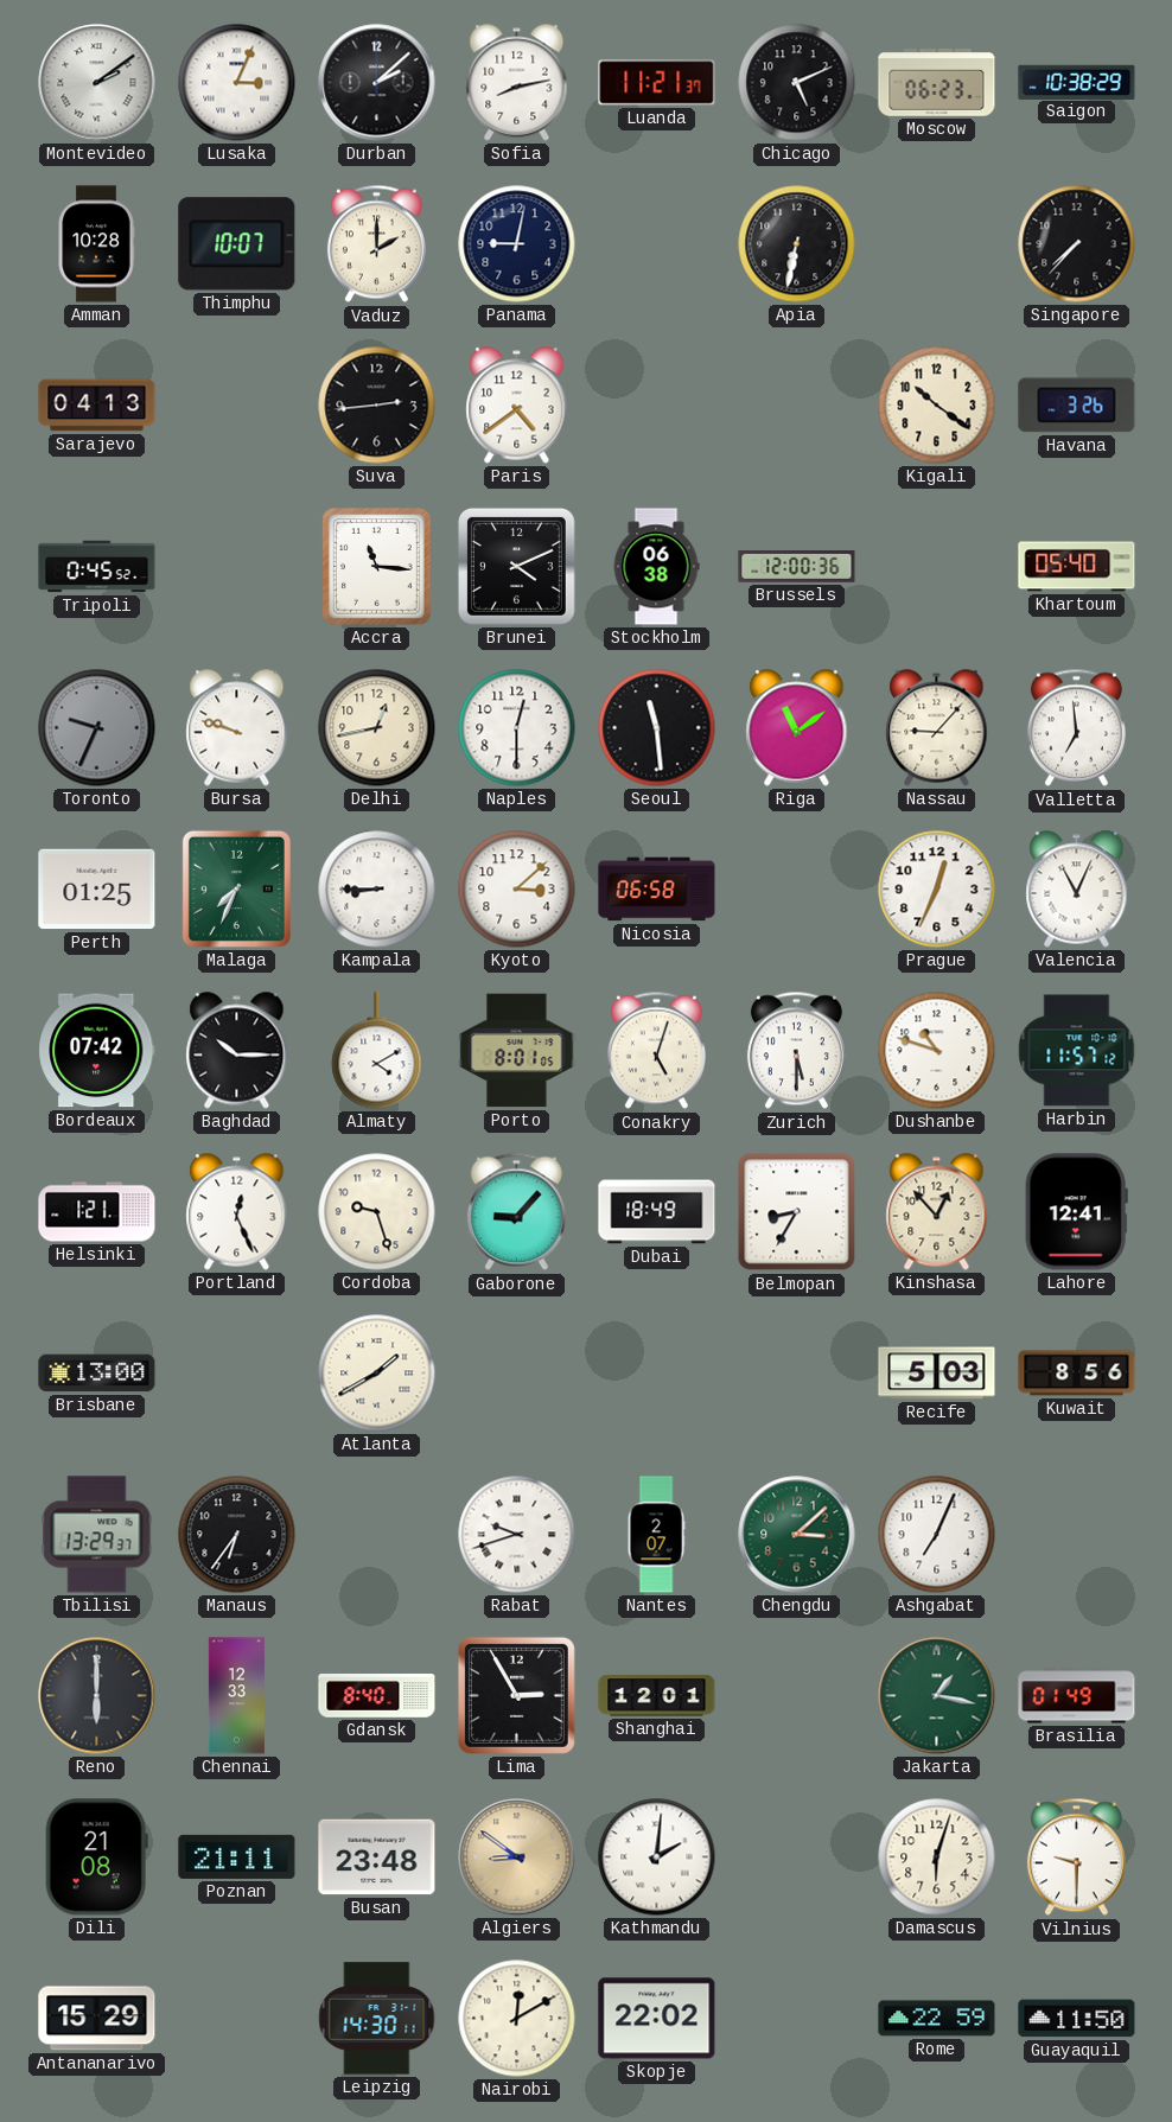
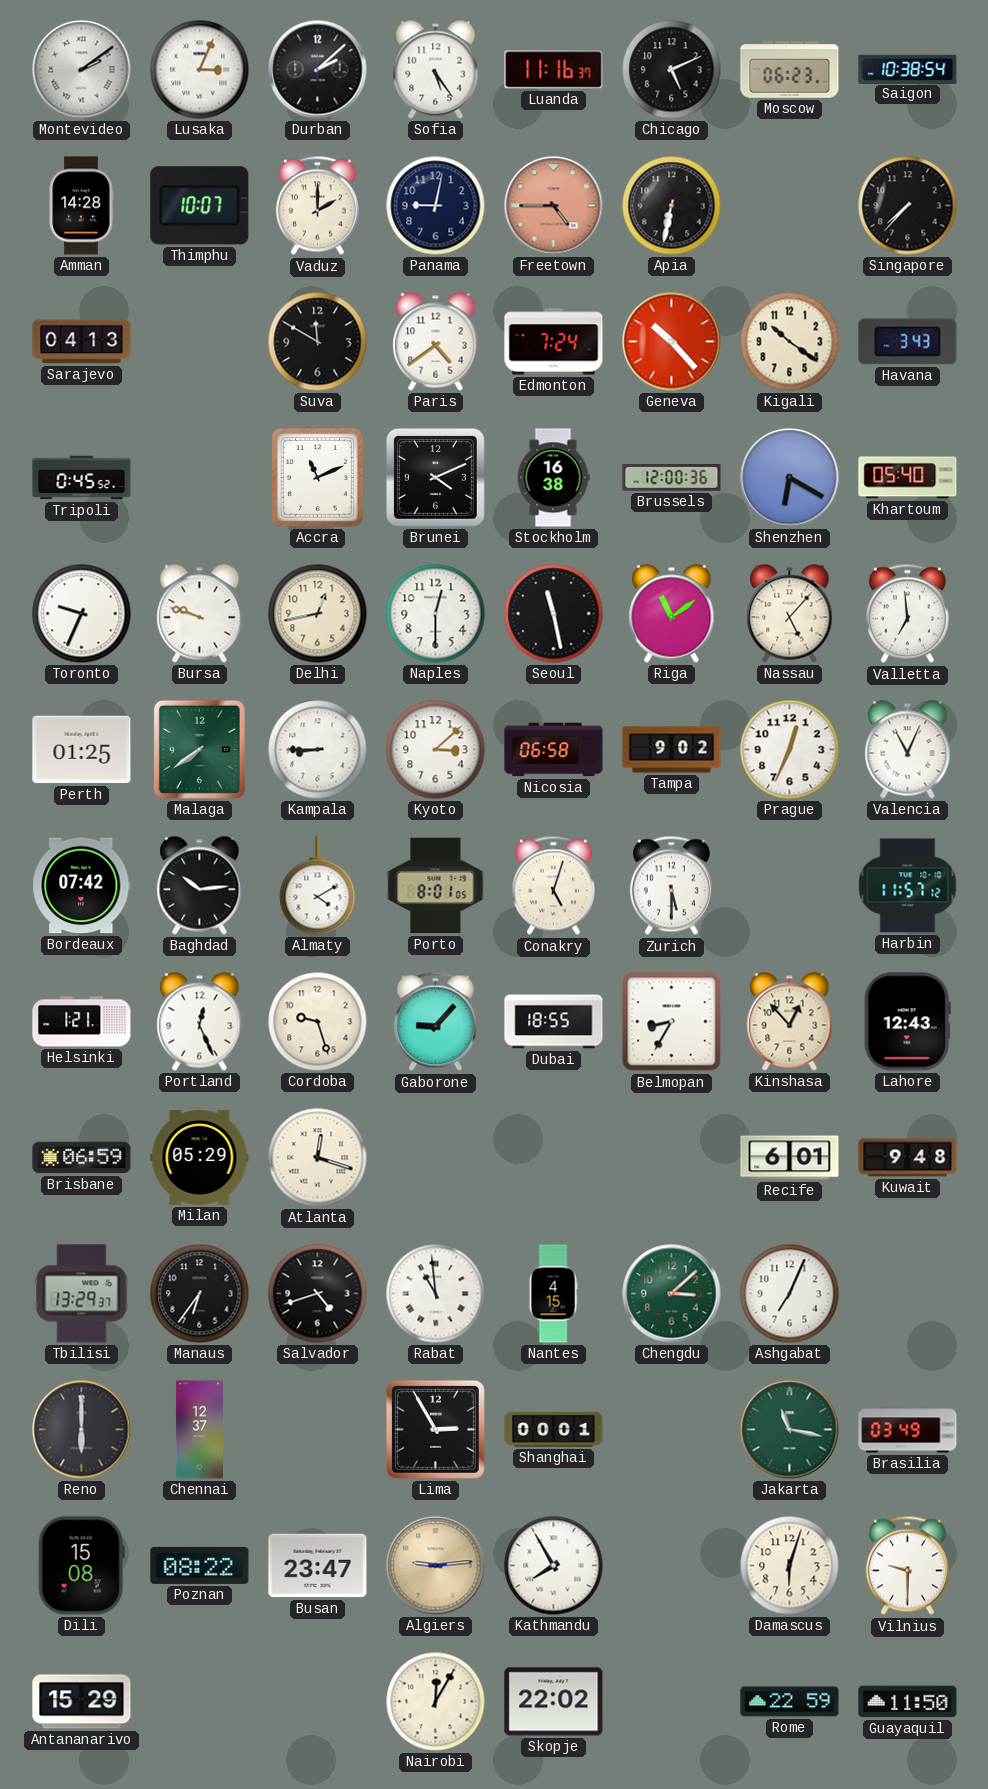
Sofia: 8:13 -> 5:24
Luanda: 11:21 -> 11:16
Saigon: 10:38:29 -> 10:38:54
Amman: 10:28 -> 14:28
Freetown: none -> 4:45
Suva: 2:44 -> 11:50
Edmonton: none -> 7:24
Geneva: none -> 10:23
Havana: 3:26 -> 3:43
Accra: 11:16 -> 11:11
Stockholm: 06:38 -> 16:38
Shenzhen: none -> 6:20
Toronto dial: grey -> white
Seoul: 11:29 -> 11:28
Nassau: 9:07 -> 5:07
Malaga: 7:34 -> 7:39
Tampa: none -> 9:02
Baghdad: 10:15 -> 10:14
Dushanbe: 10:48 -> none
Dubai: 18:49 -> 18:55
Lahore: 12:41 -> 12:43
Brisbane: 13:00 -> 06:59
Milan: none -> 05:29
Atlanta: 1:40 -> 12:18
Recife: 5:03 -> 6:01
Kuwait: 8:56 -> 9:48
Salvador: none -> 4:42
Rabat: 9:42 -> 10:59
Nantes: 2:07 -> 4:15
Chennai: 12:33 -> 12:37
Gdansk: 8:40 -> none
Shanghai: 12:01 -> 00:01
Jakarta: 1:17 -> 11:17
Brasilia: 01:49 -> 03:49
Dili: 21:08 -> 15:08
Poznan: 21:11 -> 08:22
Busan: 23:48 -> 23:47
Algiers: 8:51 -> 9:14
Kathmandu: 2:01 -> 7:55
Leipzig: 14:30 -> none
Nairobi: 12:10 -> 12:05
